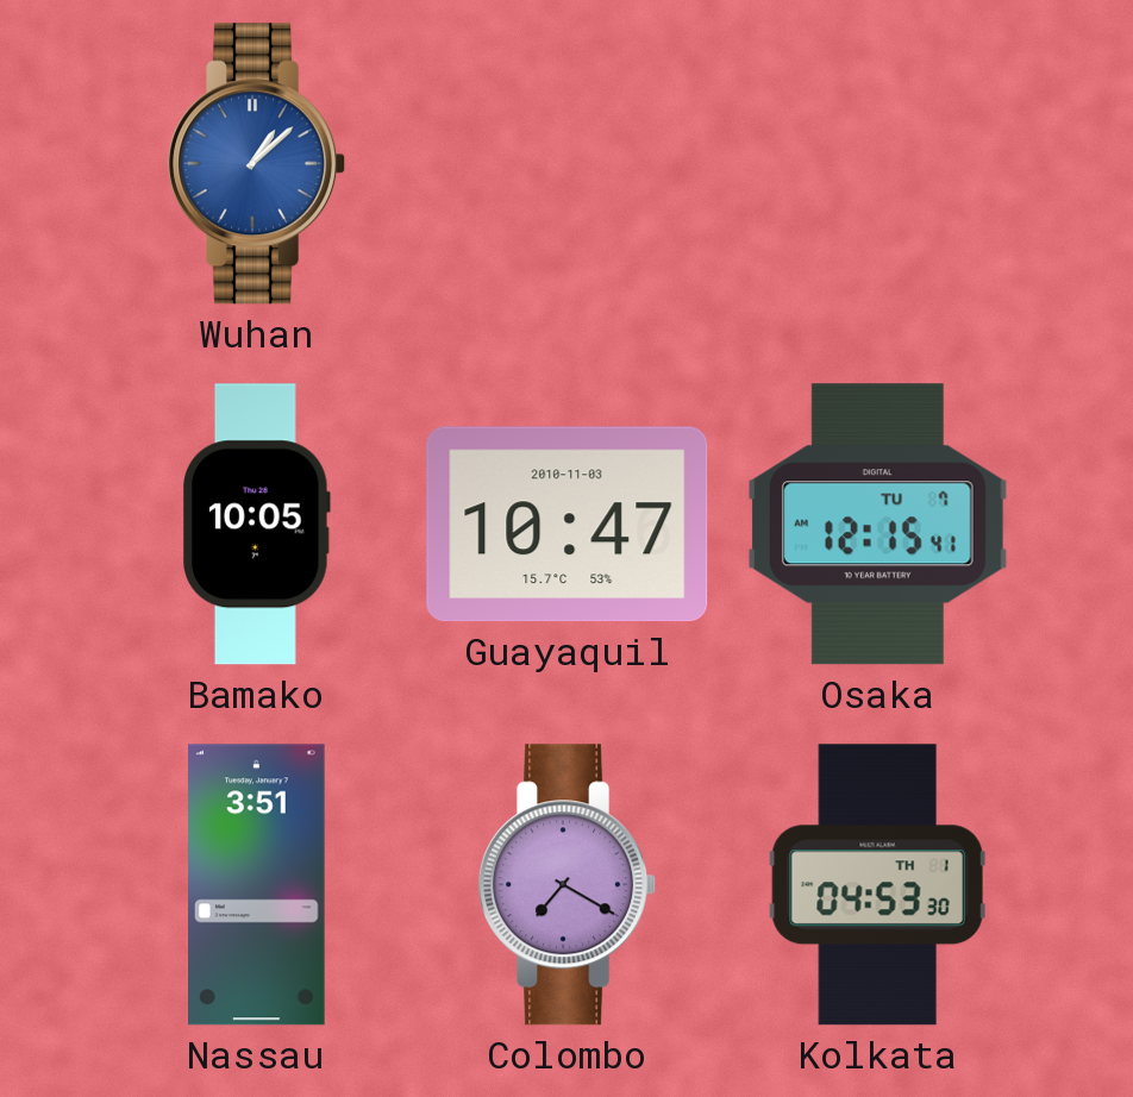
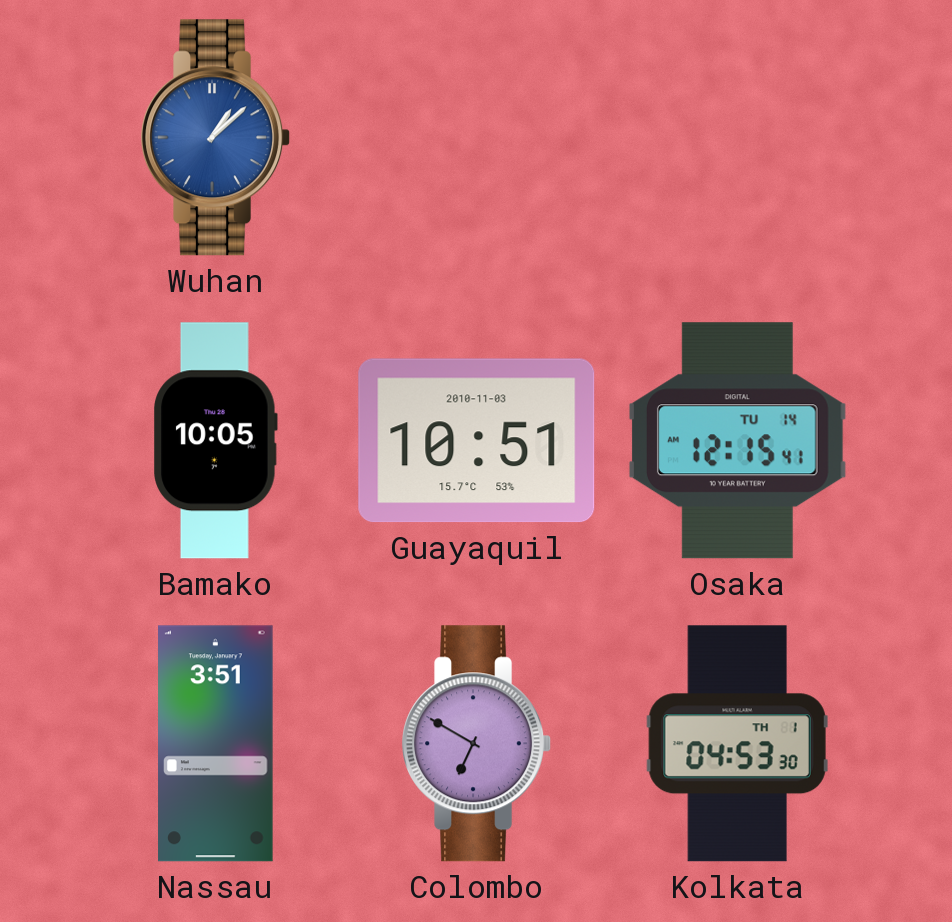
Guayaquil: 10:47 -> 10:51
Osaka date: TU 7 -> TU 14
Colombo: 7:20 -> 6:50
